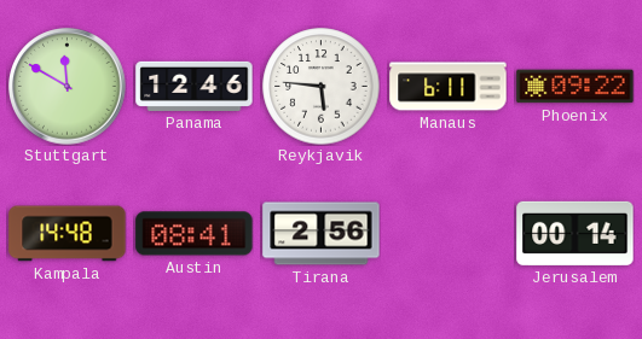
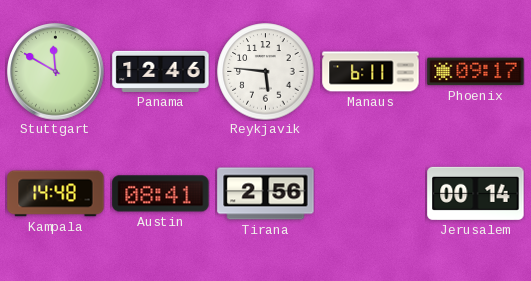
Phoenix: 09:22 -> 09:17
